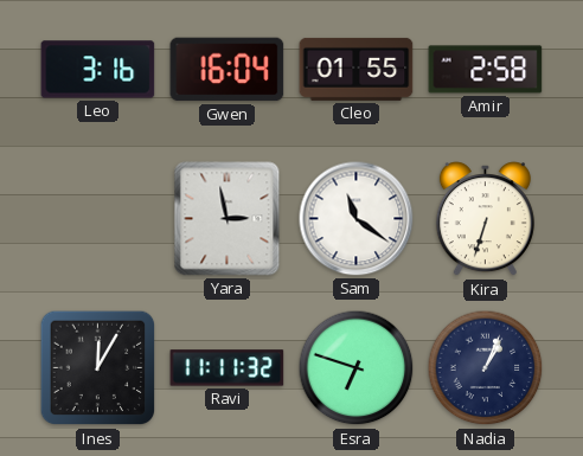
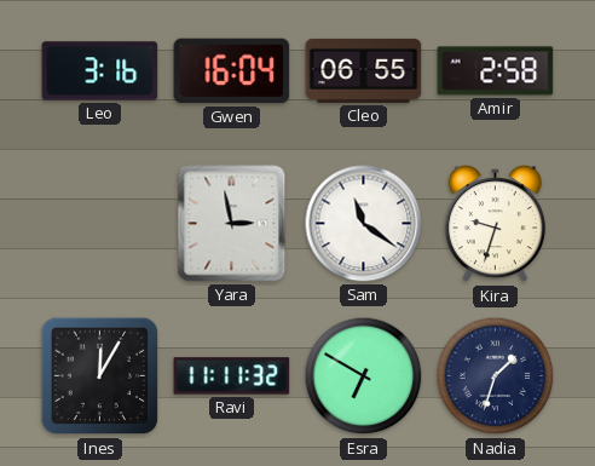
Cleo: 01:55 -> 06:55
Kira: 6:33 -> 9:33
Esra: 6:48 -> 6:50
Nadia: 1:04 -> 1:33
